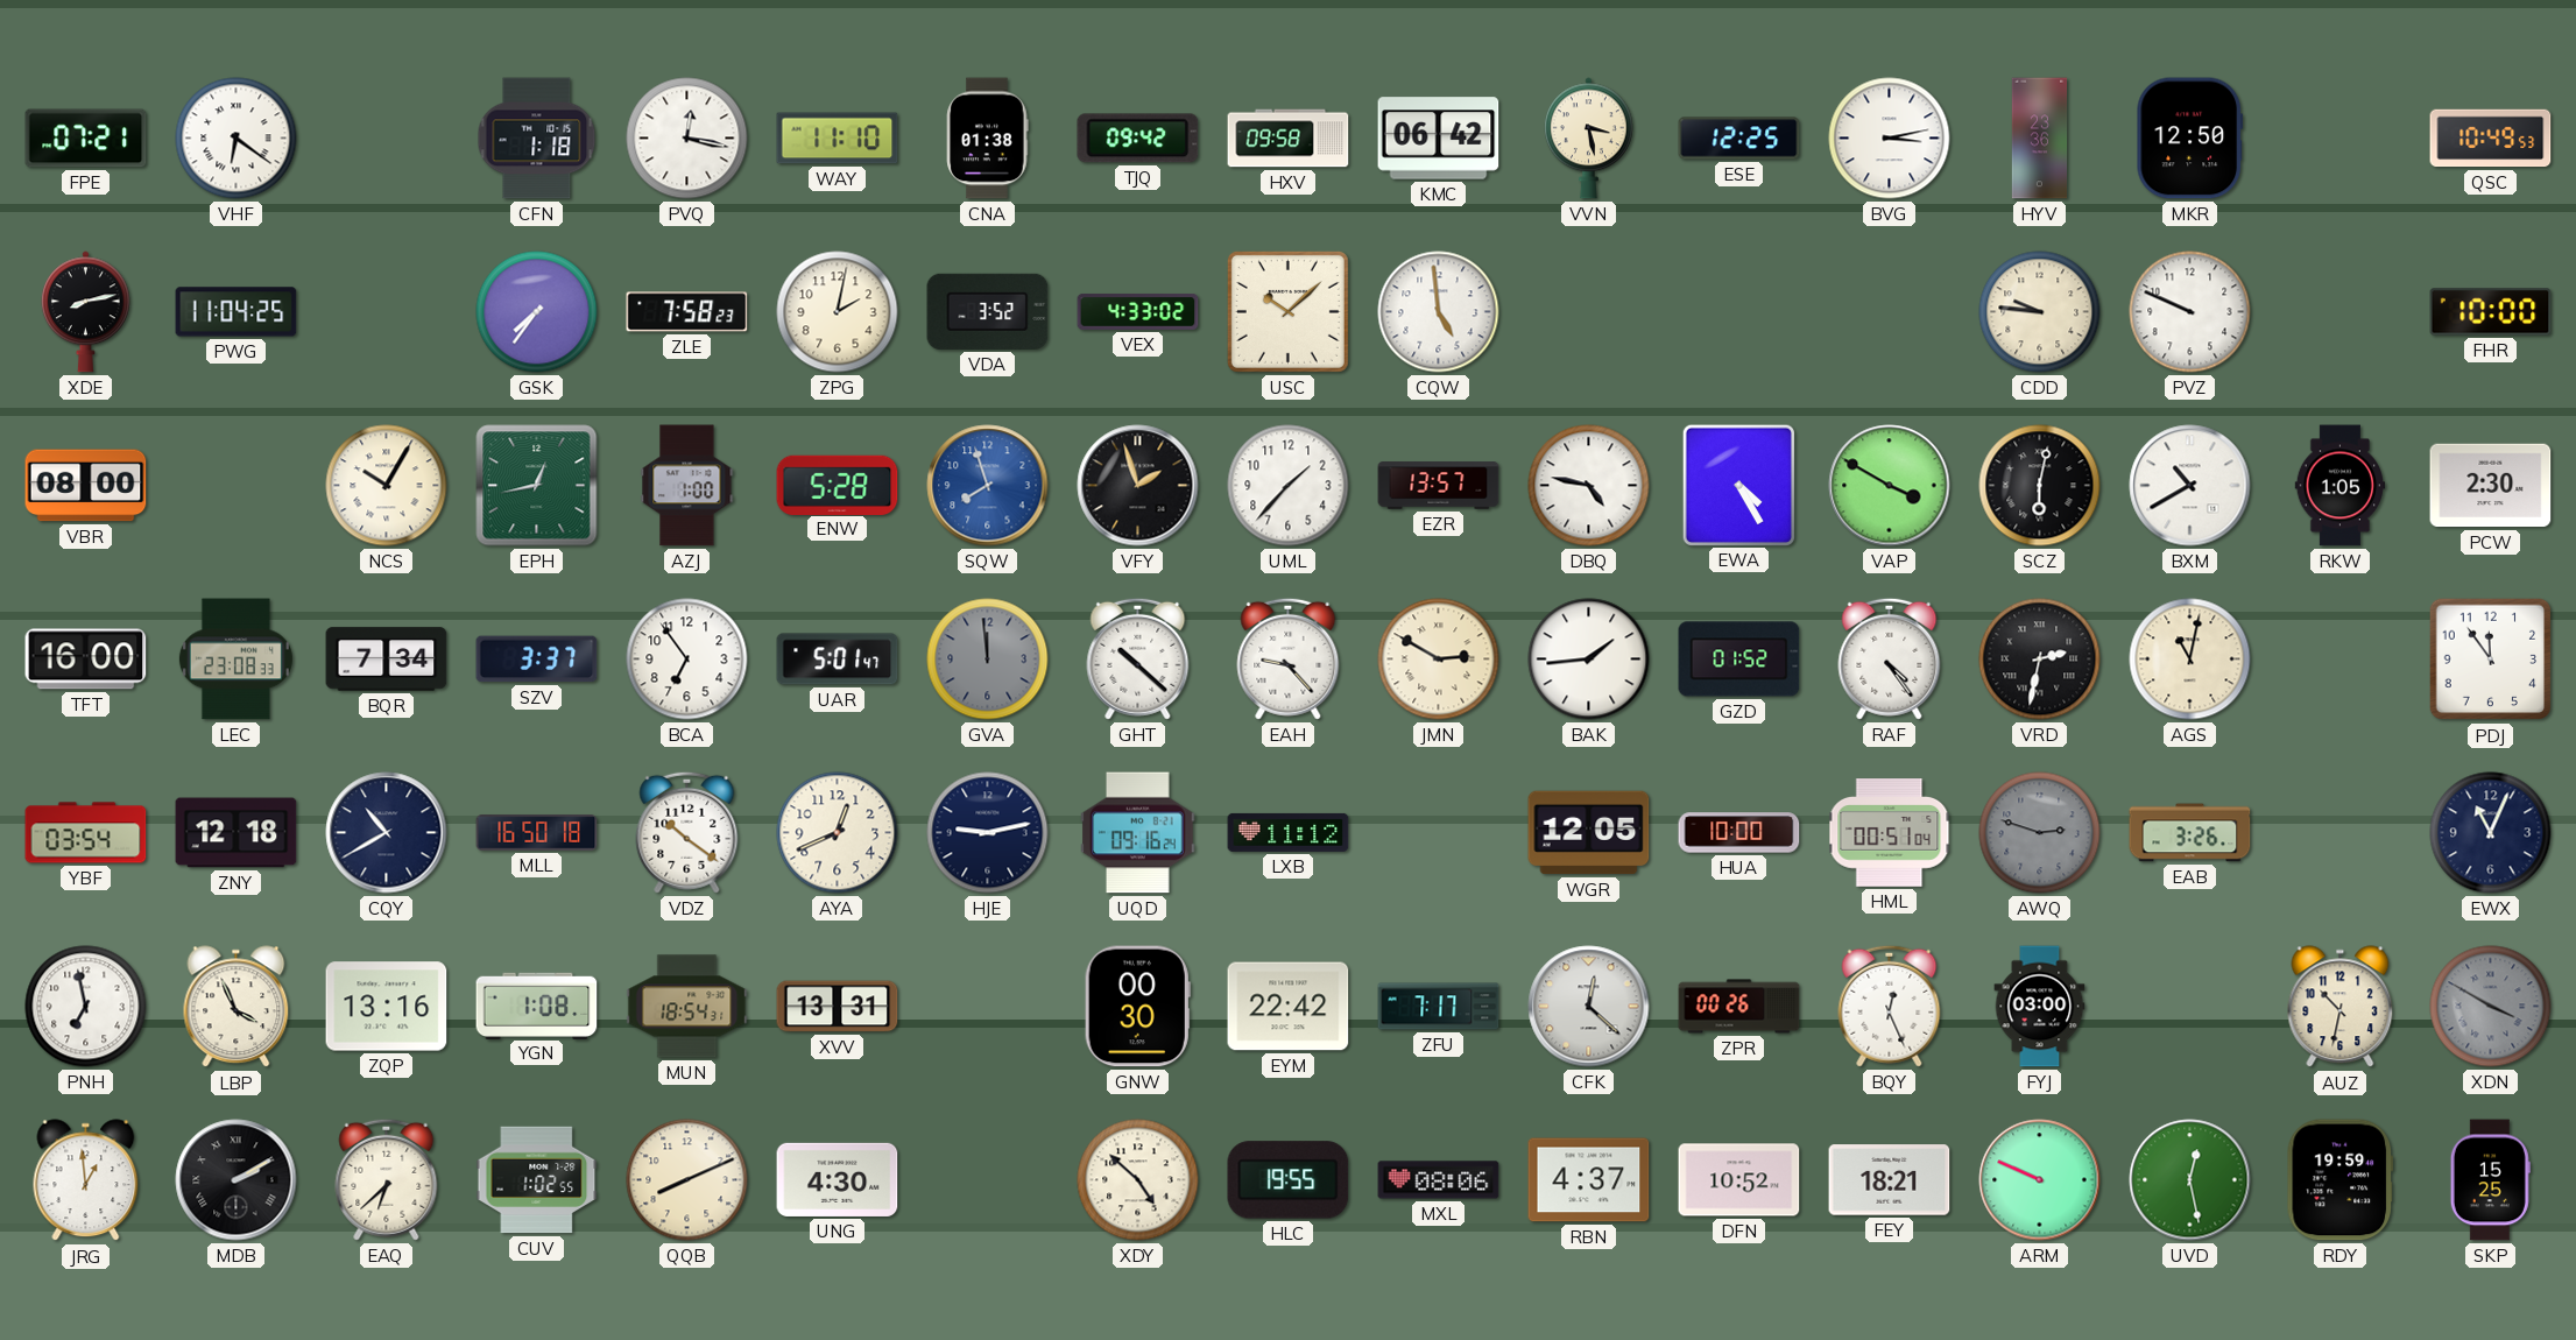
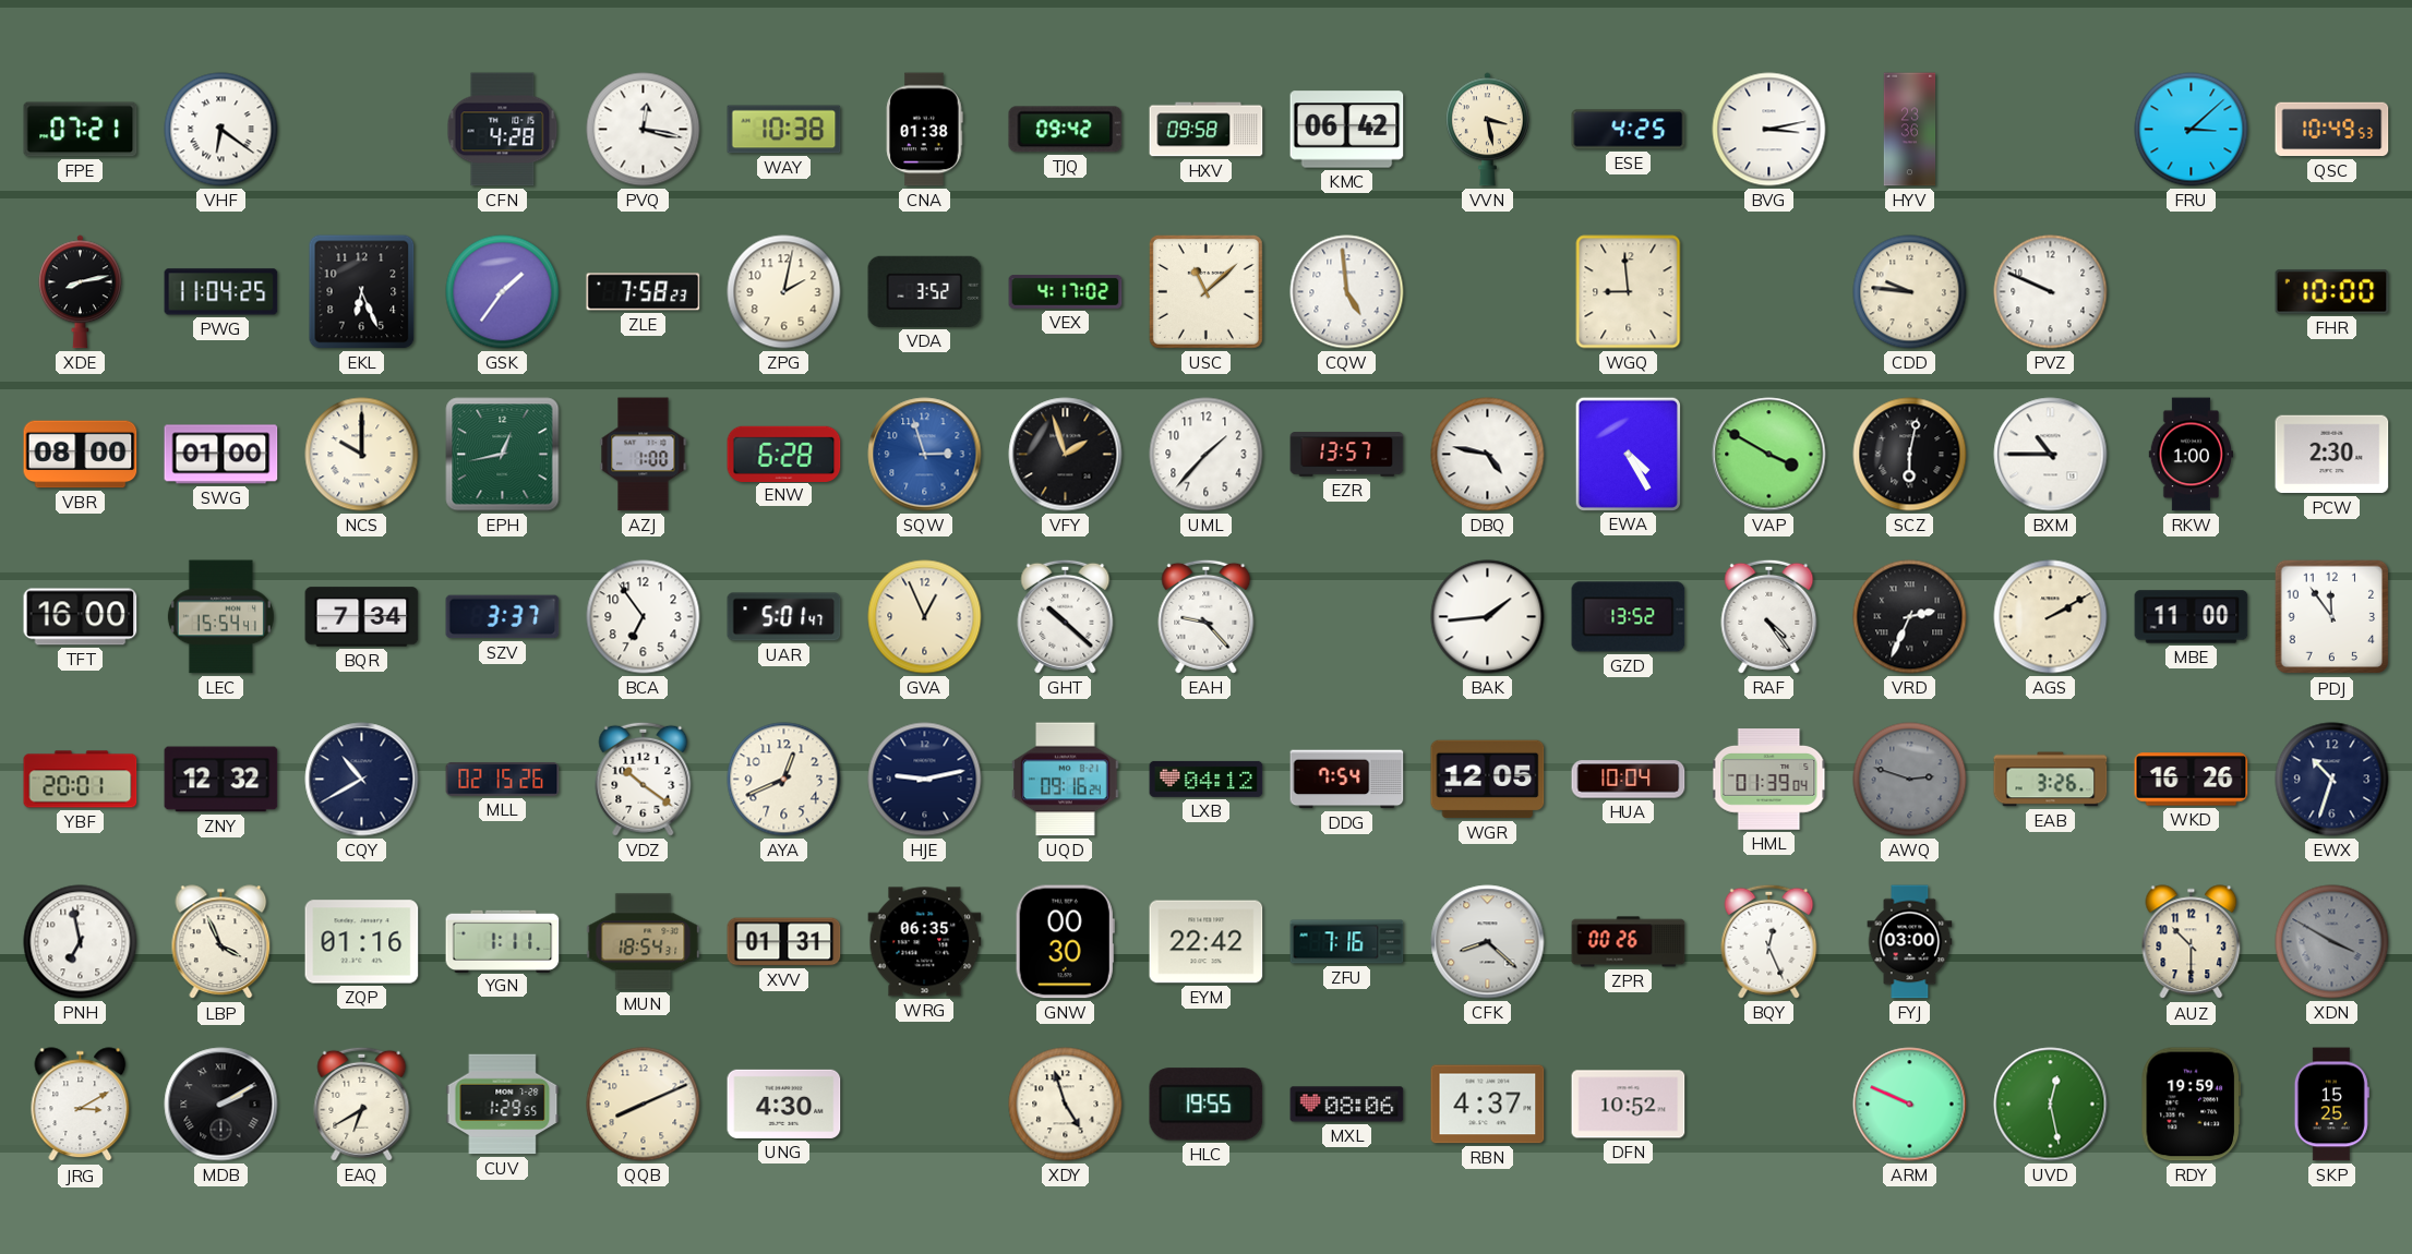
CFN: 1:18 -> 4:28
WAY: 11:10 -> 10:38
ESE: 12:25 -> 4:25
MKR: 12:50 -> none
FRU: none -> 3:08
EKL: none -> 6:26
GSK: 7:36 -> 1:36
VEX: 4:33 -> 4:17
USC: 10:08 -> 11:08
WGQ: none -> 8:59
SWG: none -> 01:00
NCS: 10:05 -> 10:00
ENW: 5:28 -> 6:28
SQW: 7:57 -> 2:57
BXM: 10:40 -> 10:45
RKW: 1:05 -> 1:00
LEC: 23:08 -> 15:54
GVA: 11:59 -> 12:56
GVA dial: grey -> cream
JMN: 2:50 -> none
GZD: 01:52 -> 13:52
VRD: 2:32 -> 2:34
AGS: 11:02 -> 2:10
MBE: none -> 11:00
YBF: 03:54 -> 20:01
ZNY: 12:18 -> 12:32
MLL: 16:50 -> 02:15
LXB: 11:12 -> 04:12
DDG: none -> 7:54
HUA: 10:00 -> 10:04
HML: 00:51 -> 01:39
WKD: none -> 16:26
EWX: 11:04 -> 10:33
ZQP: 13:16 -> 01:16
YGN: 1:08 -> 1:11
XVV: 13:31 -> 01:31
WRG: none -> 06:35
ZFU: 7:17 -> 7:16
CFK: 12:22 -> 8:22
AUZ: 10:32 -> 10:30
JRG: 12:59 -> 3:10
EAQ: 6:38 -> 6:40
CUV: 1:02 -> 1:29
XDY: 4:52 -> 4:57
FEY: 18:21 -> none
